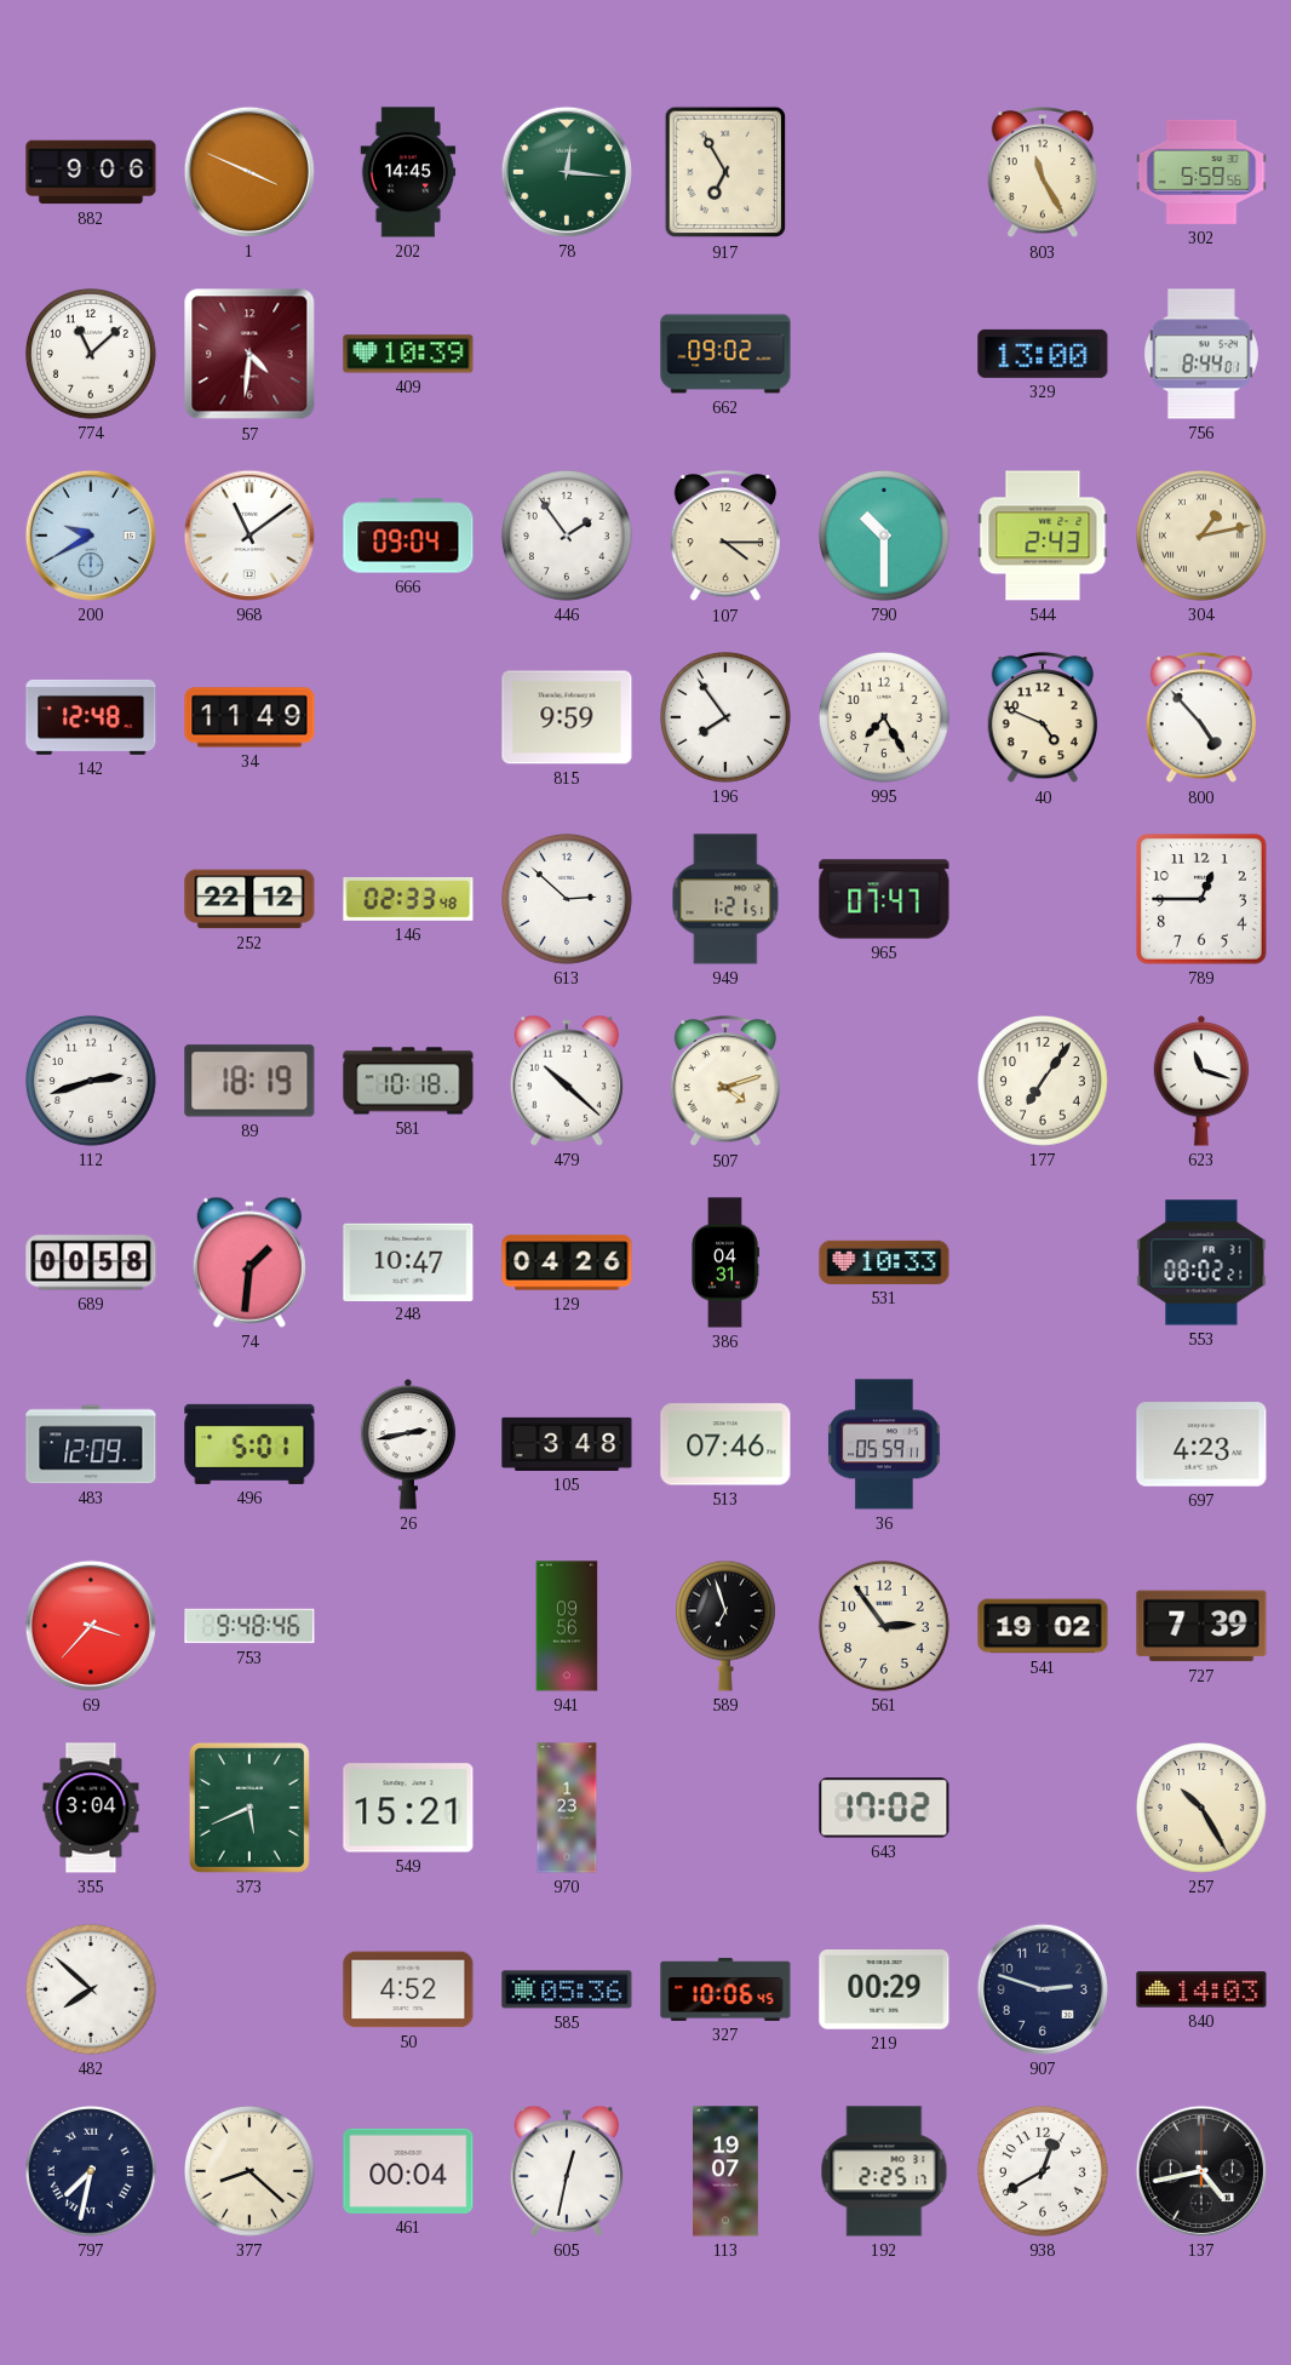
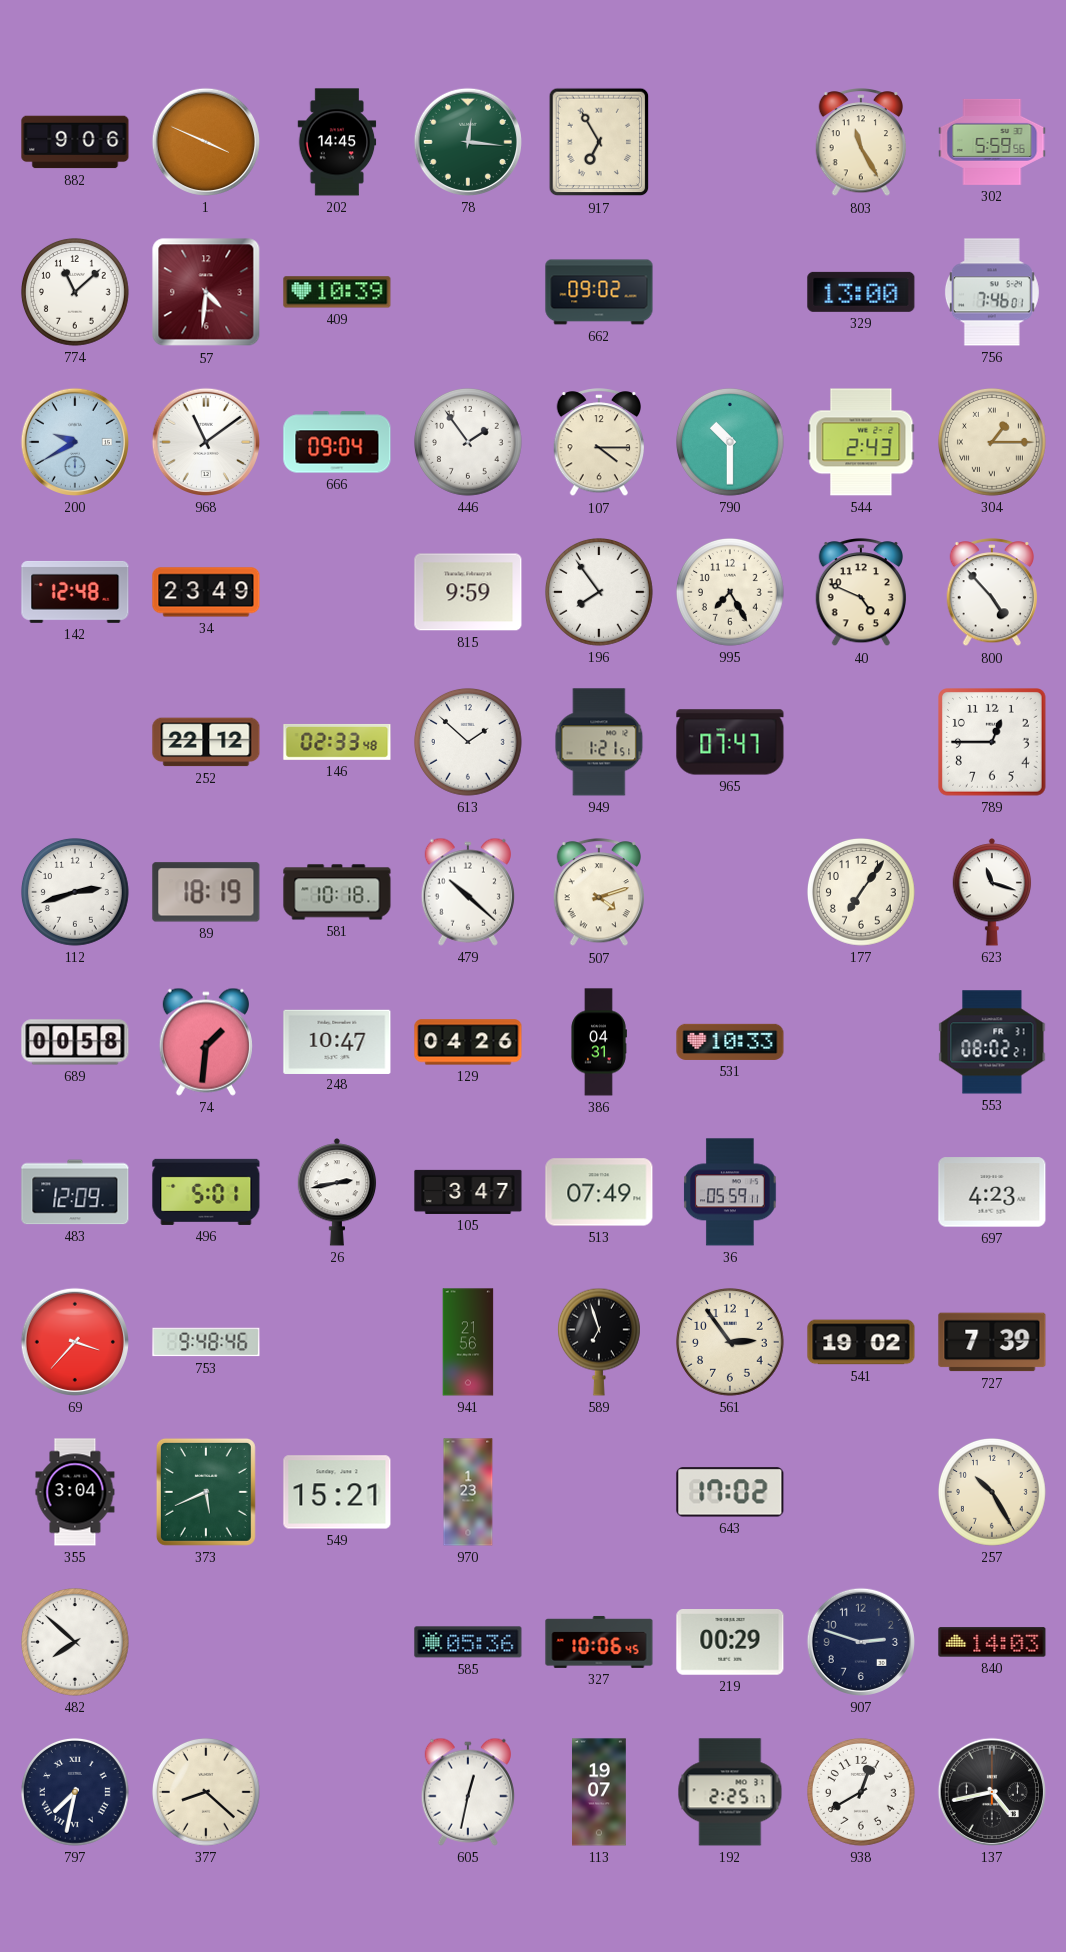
756: 8:44 -> 7:46
304: 1:13 -> 1:15
34: 11:49 -> 23:49
613: 2:52 -> 1:52
105: 3:48 -> 3:47
513: 07:46 -> 07:49
941: 09:56 -> 21:56
50: 4:52 -> none
461: 00:04 -> none
